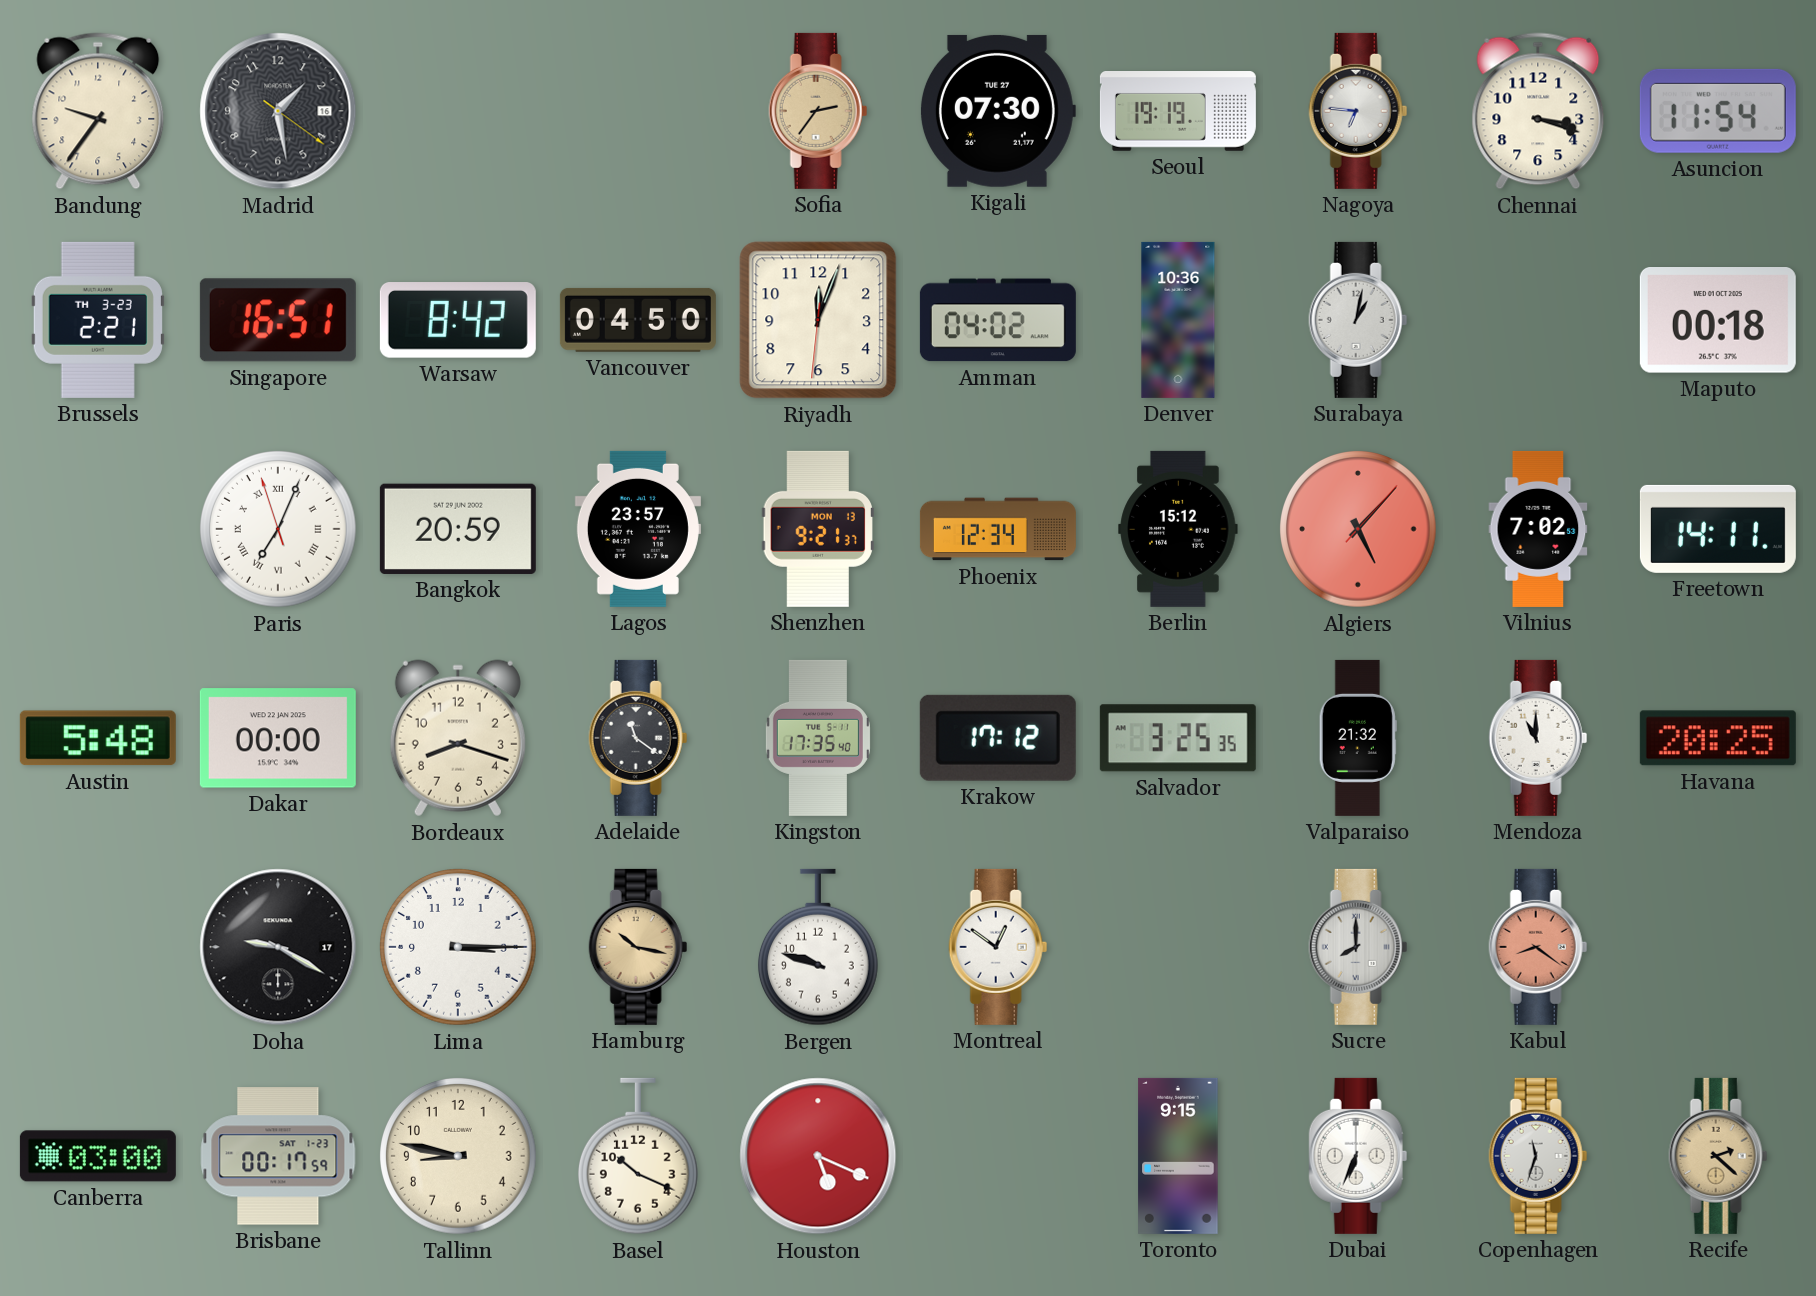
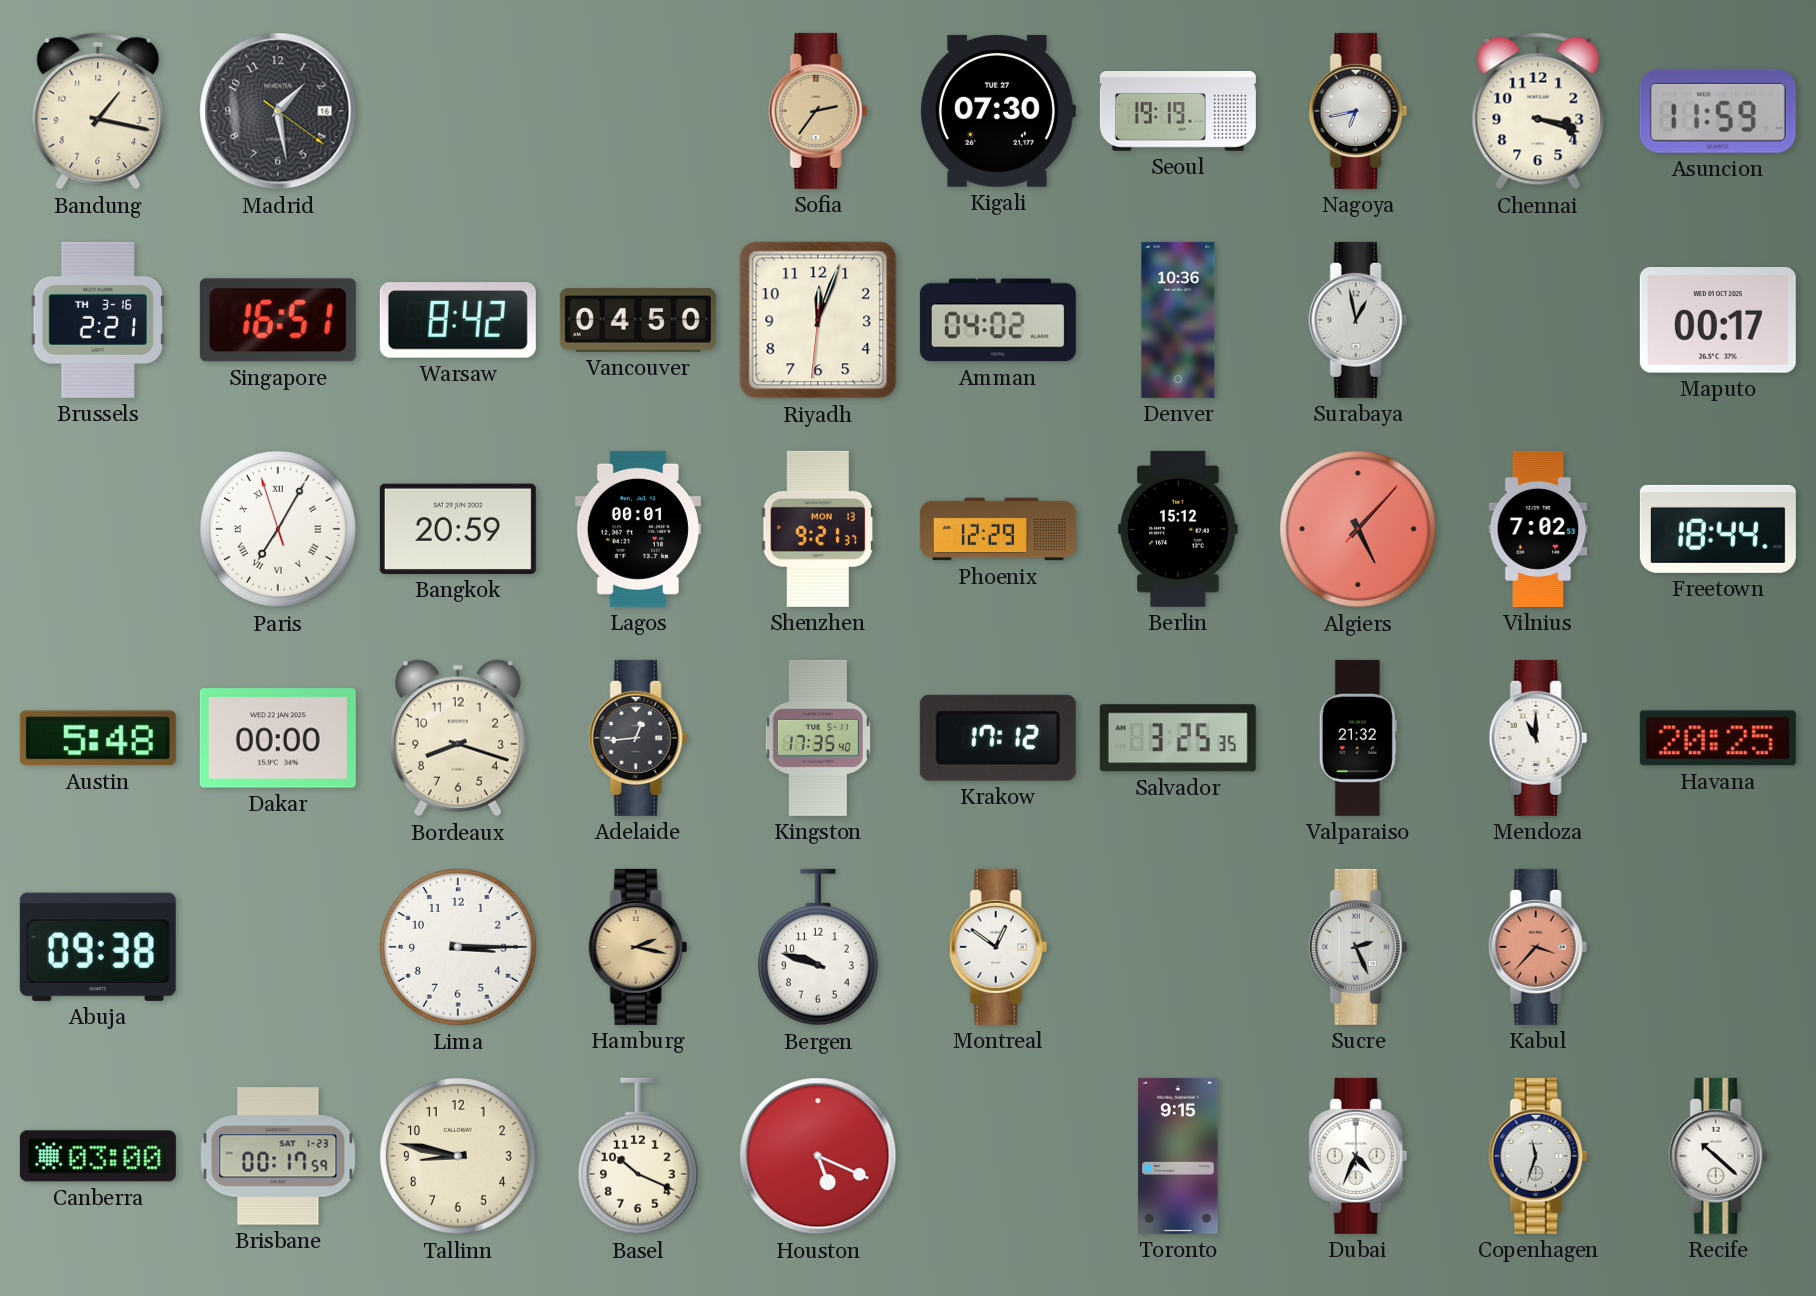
Bandung: 9:36 -> 1:17
Nagoya: 6:46 -> 6:43
Asuncion: 11:54 -> 11:59
Brussels date: TH 3-23 -> TH 3-16
Surabaya: 1:02 -> 12:58
Maputo: 00:18 -> 00:17
Paris: 7:03 -> 7:04
Lagos: 23:57 -> 00:01
Phoenix: 12:34 -> 12:29
Freetown: 14:11 -> 18:44
Adelaide: 11:21 -> 12:44
Abuja: none -> 09:38
Doha: 9:20 -> none
Hamburg: 10:17 -> 2:17
Sucre: 8:00 -> 2:26
Kabul: 8:21 -> 3:37
Dubai: 6:34 -> 4:34
Recife: 2:22 -> 10:22
Recife dial: champagne -> white
